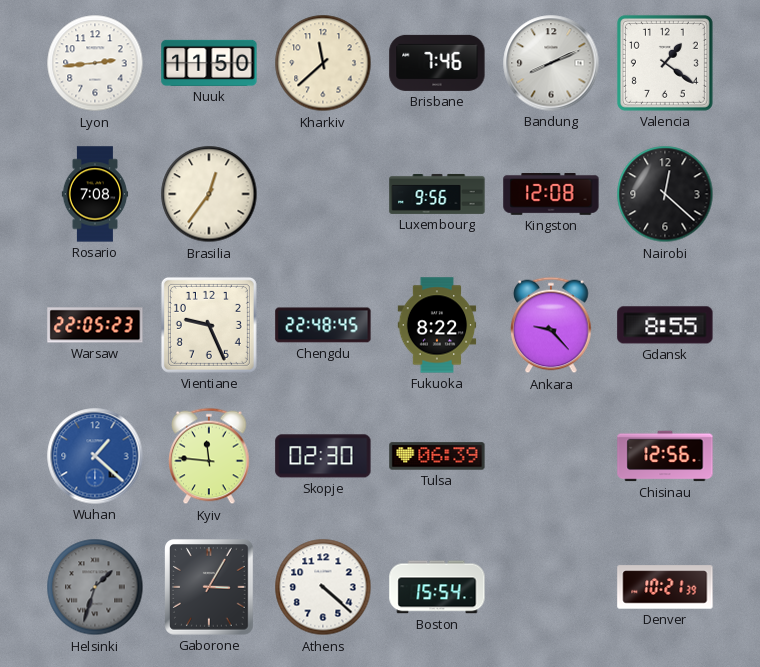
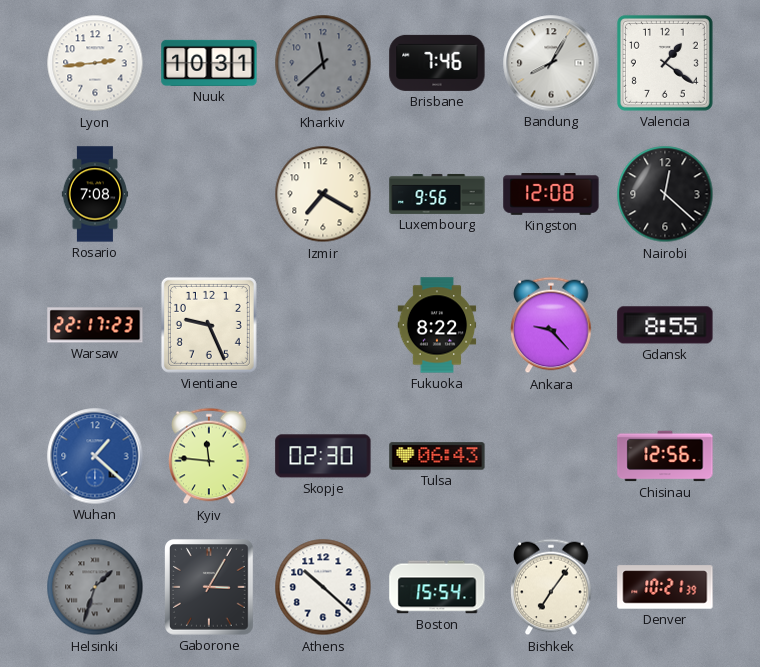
Nuuk: 11:50 -> 10:31
Kharkiv dial: cream -> grey
Bandung: 8:11 -> 8:05
Brasilia: 12:36 -> none
Izmir: none -> 7:20
Warsaw: 22:05 -> 22:17
Chengdu: 22:48 -> none
Tulsa: 06:39 -> 06:43
Athens: 4:22 -> 10:22
Bishkek: none -> 7:06
